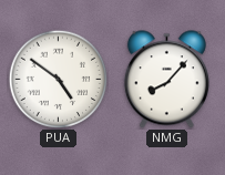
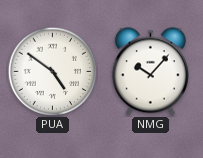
NMG: 8:07 -> 10:07
